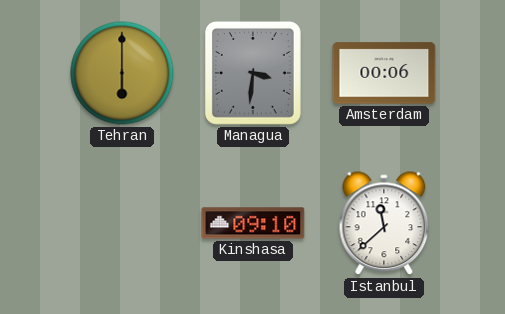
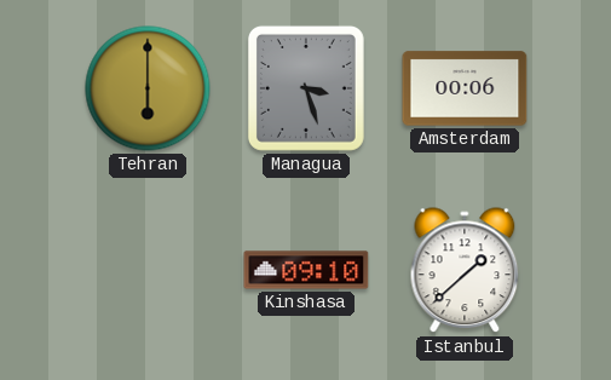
Managua: 3:31 -> 3:27
Istanbul: 11:38 -> 1:38
